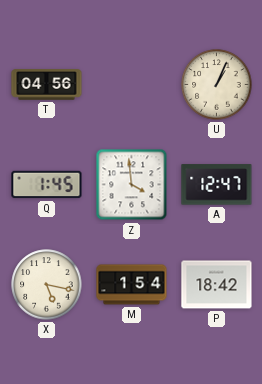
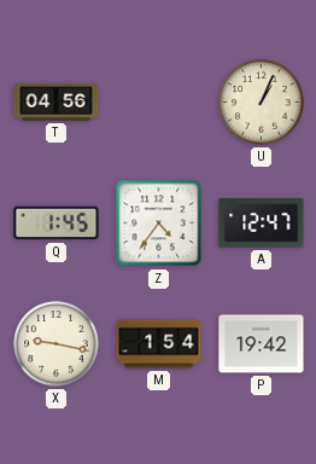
Z: 3:59 -> 4:36
X: 5:17 -> 9:17
P: 18:42 -> 19:42
